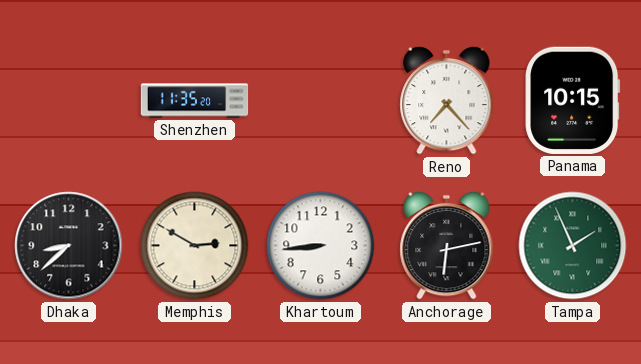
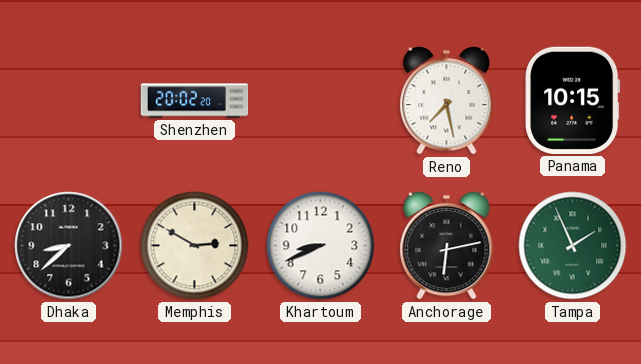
Shenzhen: 11:35 -> 20:02
Reno: 7:23 -> 7:28
Khartoum: 8:44 -> 8:41
